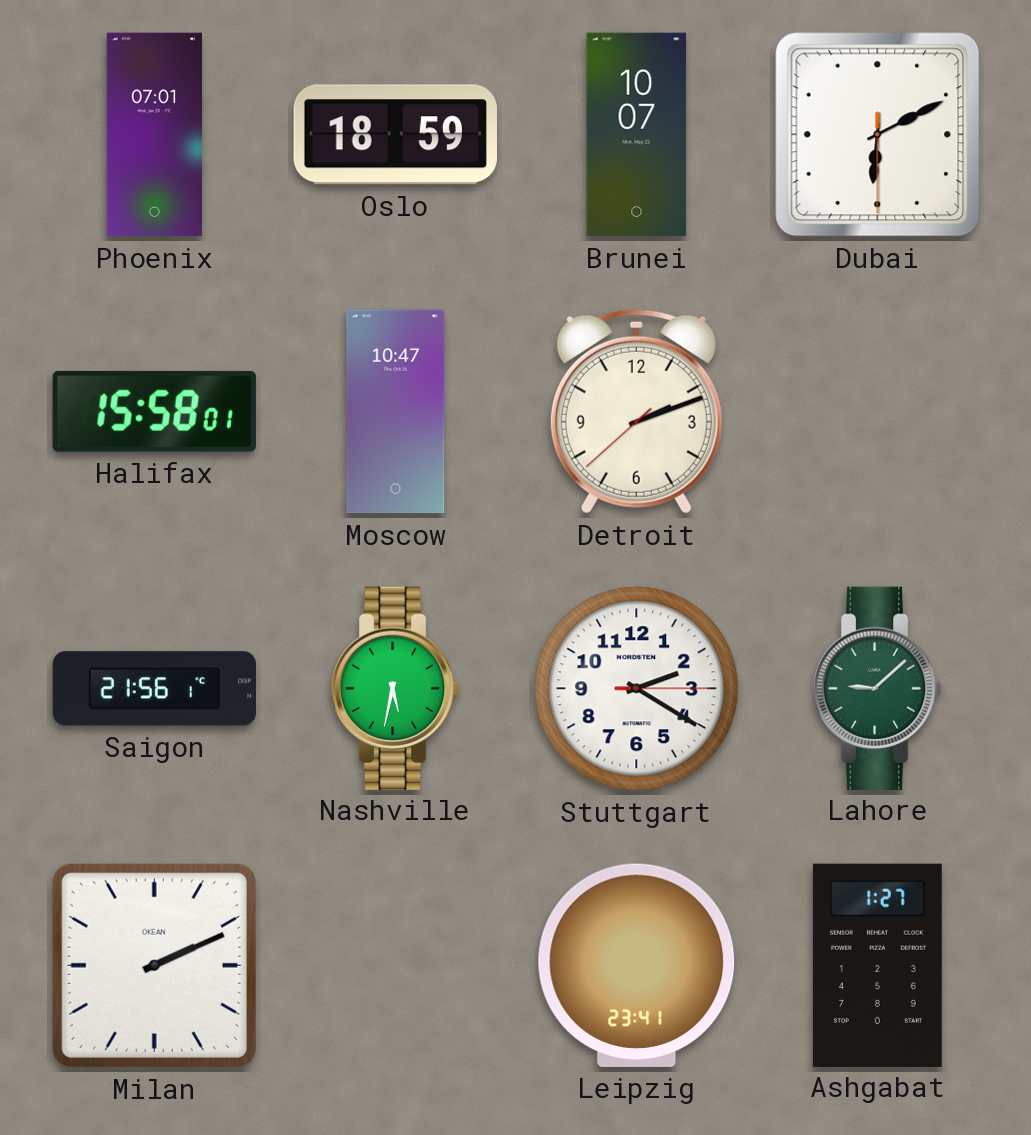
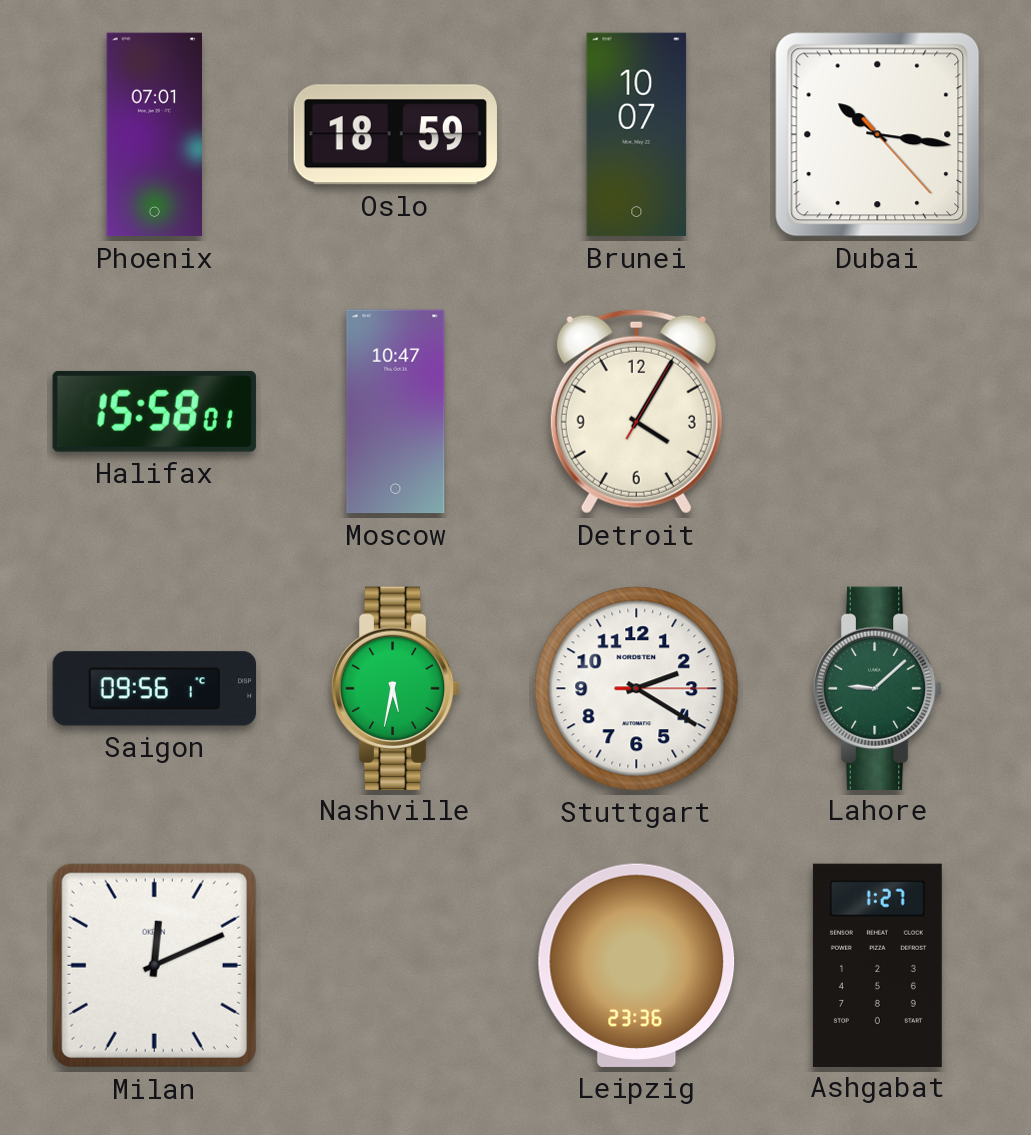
Dubai: 6:10 -> 10:16
Detroit: 2:11 -> 4:05
Saigon: 21:56 -> 09:56
Milan: 2:11 -> 12:11
Leipzig: 23:41 -> 23:36
